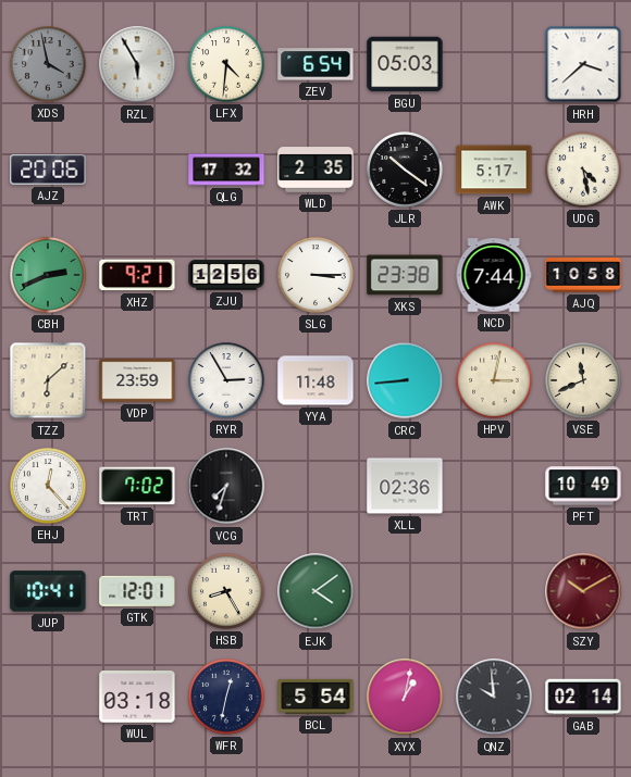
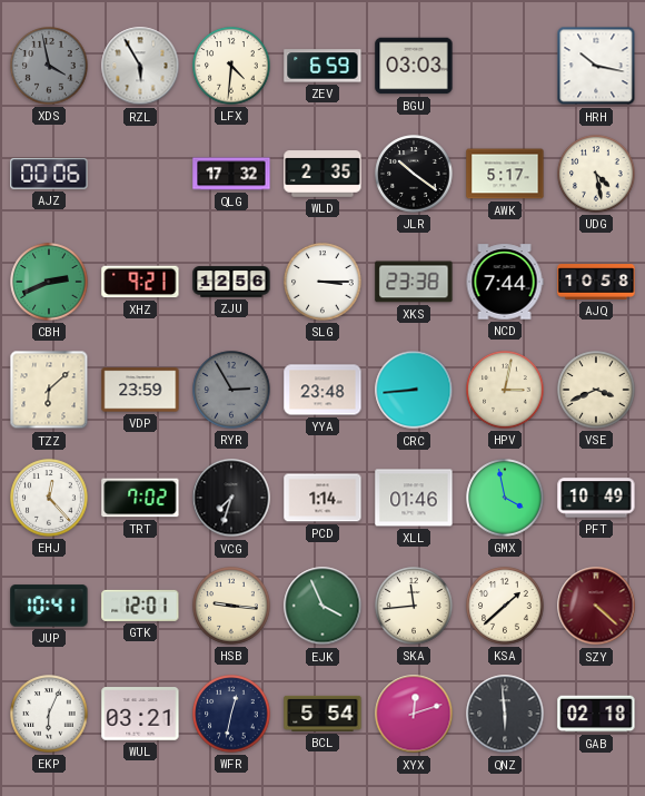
ZEV: 6:54 -> 6:59
BGU: 05:03 -> 03:03
HRH: 3:38 -> 10:17
AJZ: 20:06 -> 00:06
RYR dial: white -> grey
YYA: 11:48 -> 23:48
VSE: 11:41 -> 3:41
PCD: none -> 1:14
XLL: 02:36 -> 01:46
GMX: none -> 3:58
HSB: 8:25 -> 9:16
EJK: 4:09 -> 3:56
SKA: none -> 11:44
KSA: none -> 1:38
SZY: 10:10 -> 4:22
EKP: none -> 6:04
WUL: 03:18 -> 03:21
XYX: 1:02 -> 12:12
QNZ: 9:59 -> 5:59
GAB: 02:14 -> 02:18
